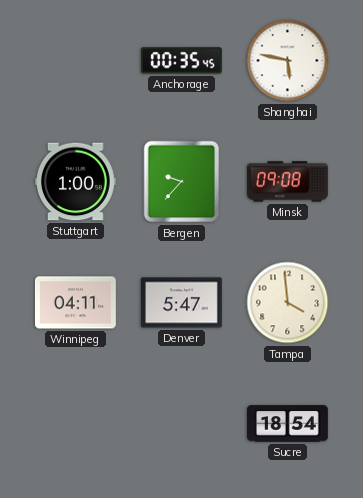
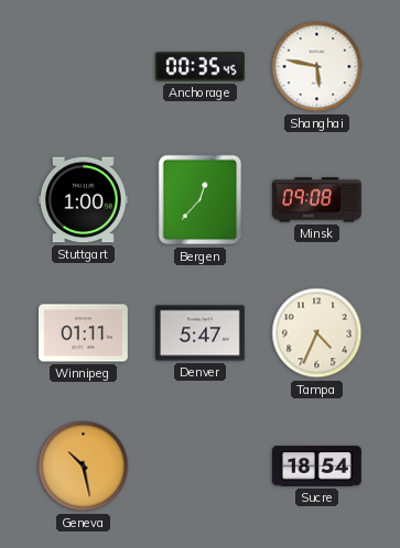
Bergen: 9:37 -> 12:37
Winnipeg: 04:11 -> 01:11
Tampa: 3:59 -> 4:34
Geneva: none -> 10:28
